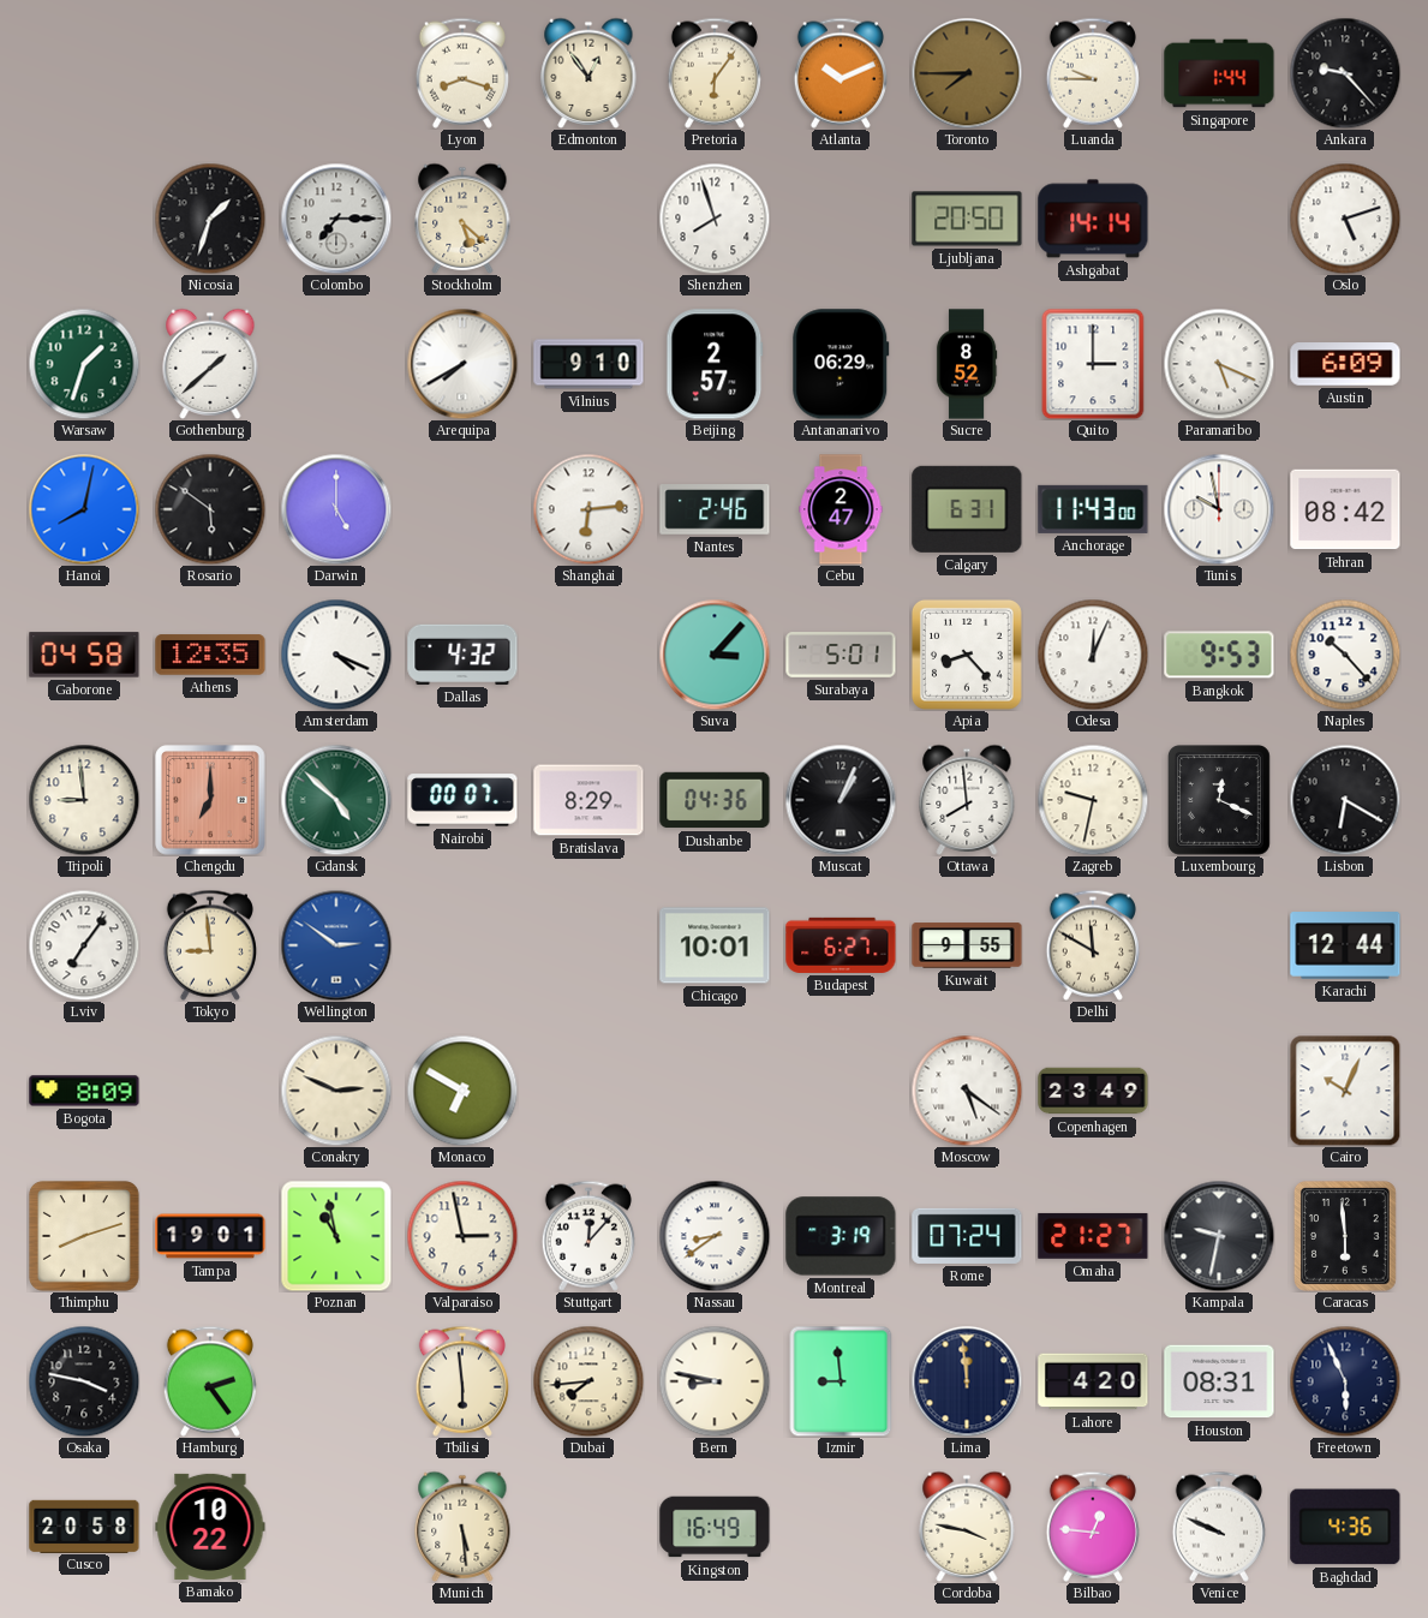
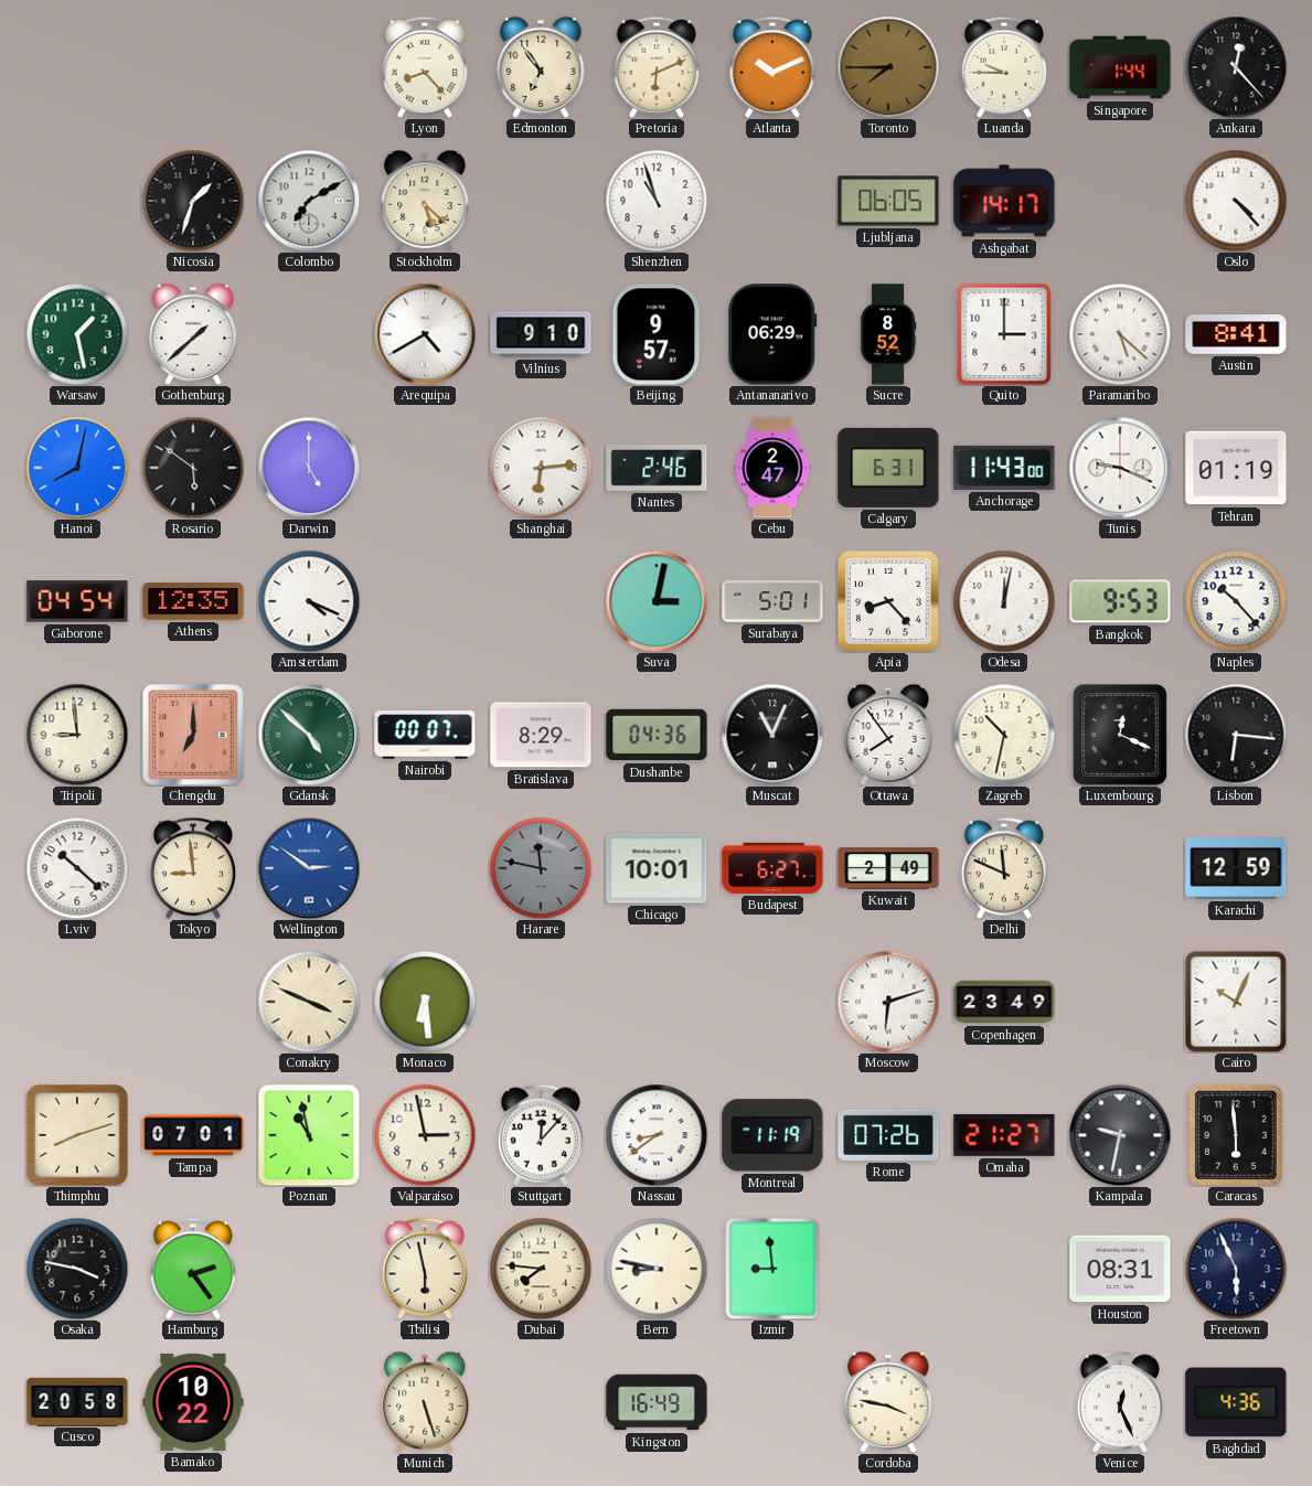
Lyon: 8:18 -> 8:23
Edmonton: 12:54 -> 6:54
Pretoria: 6:06 -> 6:11
Ankara: 9:23 -> 12:23
Colombo: 7:15 -> 7:10
Shenzhen: 7:57 -> 10:57
Ljubljana: 20:50 -> 06:05
Ashgabat: 14:14 -> 14:17
Oslo: 5:12 -> 4:23
Warsaw: 1:33 -> 1:28
Arequipa: 7:40 -> 4:40
Beijing: 2:57 -> 9:57
Paramaribo: 5:19 -> 5:22
Austin: 6:09 -> 8:41
Tunis: 9:58 -> 9:19
Tehran: 08:42 -> 01:19
Gaborone: 04:58 -> 04:54
Dallas: 4:32 -> none
Suva: 3:07 -> 3:02
Odesa: 12:04 -> 12:02
Muscat: 1:04 -> 11:04
Ottawa: 7:59 -> 7:54
Zagreb: 9:32 -> 10:32
Lisbon: 6:20 -> 6:16
Lviv: 7:06 -> 10:22
Harare: none -> 11:47
Kuwait: 9:55 -> 2:49
Delhi: 11:50 -> 11:49
Karachi: 12:44 -> 12:59
Bogota: 8:09 -> none
Conakry: 2:49 -> 3:49
Monaco: 6:50 -> 6:29
Moscow: 5:21 -> 6:12
Tampa: 19:01 -> 07:01
Montreal: 3:19 -> 11:19
Rome: 07:24 -> 07:26
Tbilisi: 5:59 -> 5:58
Dubai: 7:44 -> 7:46
Lima: 11:59 -> none
Lahore: 4:20 -> none
Munich: 5:29 -> 5:27
Bilbao: 12:46 -> none
Venice: 9:49 -> 12:26
